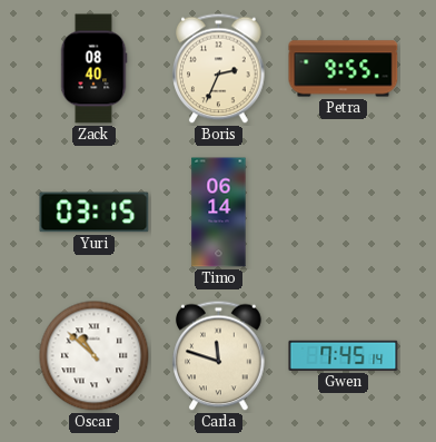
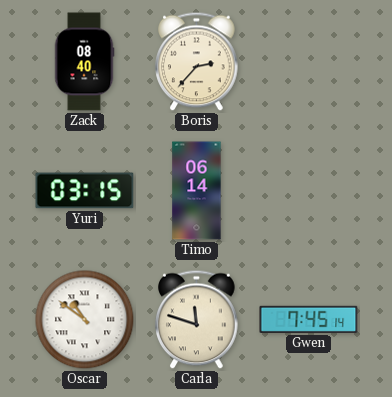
Boris: 2:34 -> 2:37
Petra: 9:55 -> none
Oscar: 10:52 -> 10:51
